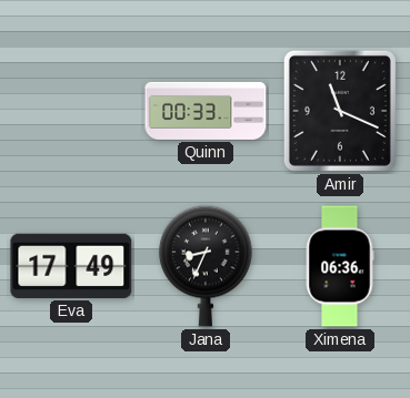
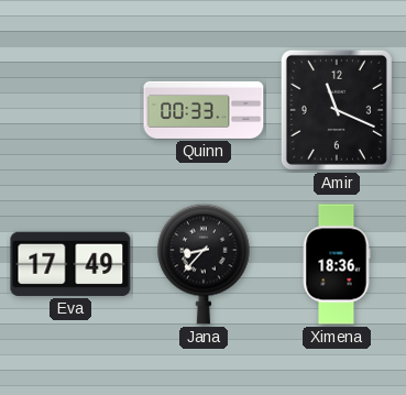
Jana: 8:34 -> 8:37
Ximena: 06:36 -> 18:36
